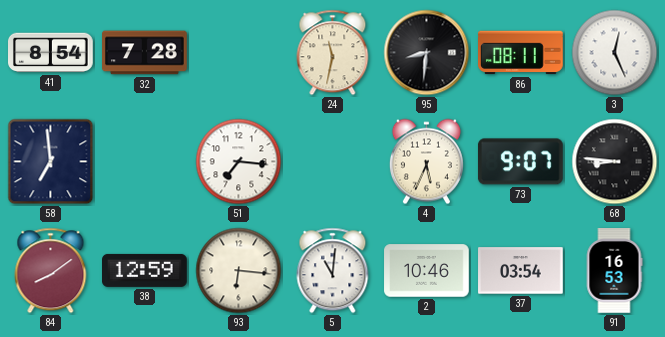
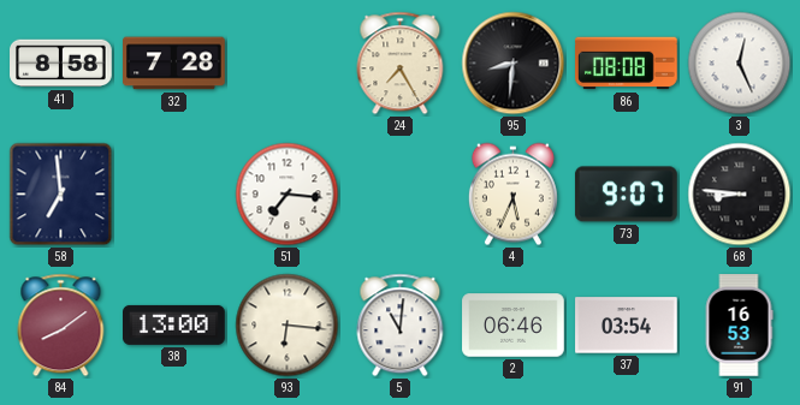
41: 8:54 -> 8:58
24: 11:32 -> 7:25
86: 08:11 -> 08:08
38: 12:59 -> 13:00
2: 10:46 -> 06:46
